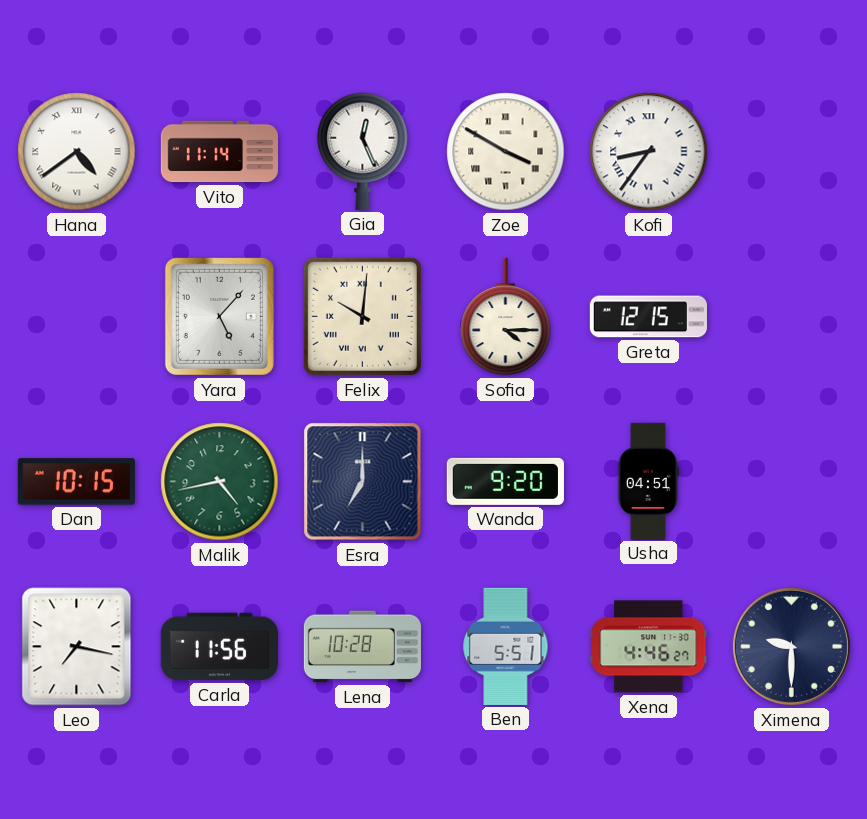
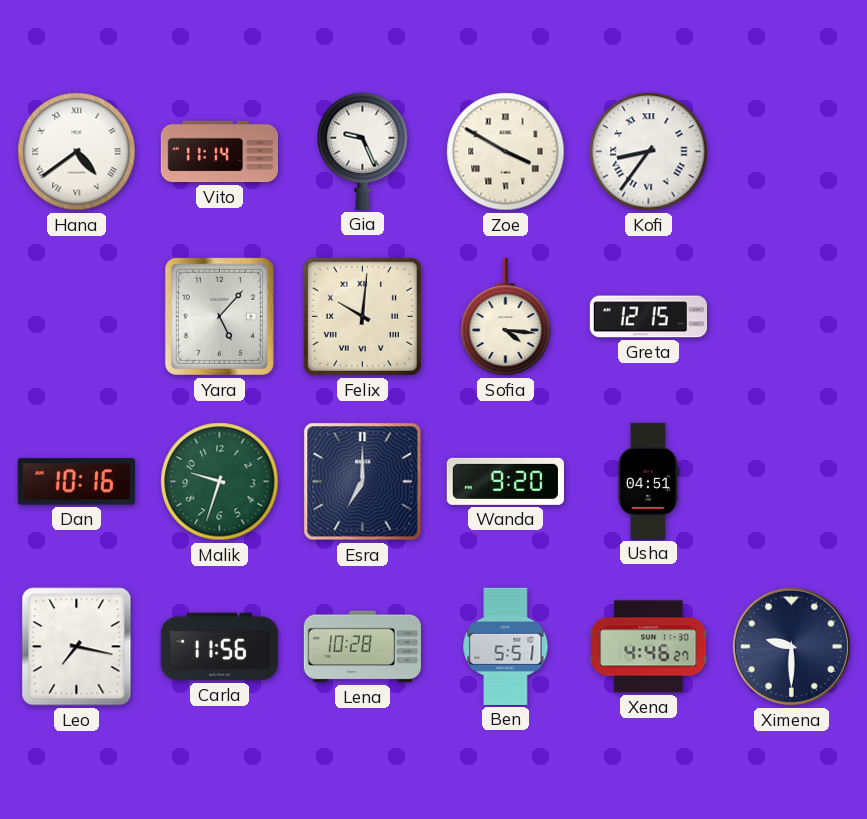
Gia: 12:26 -> 9:26
Sofia: 4:15 -> 4:16
Dan: 10:15 -> 10:16
Malik: 4:43 -> 9:33
